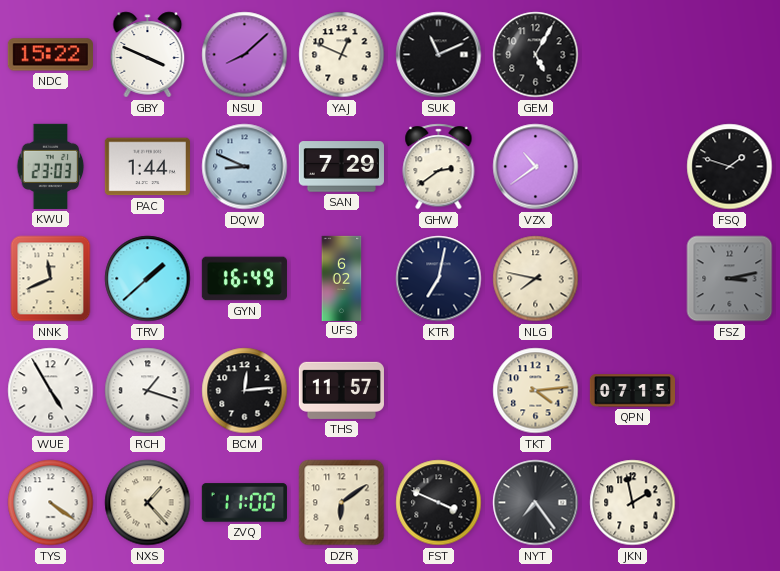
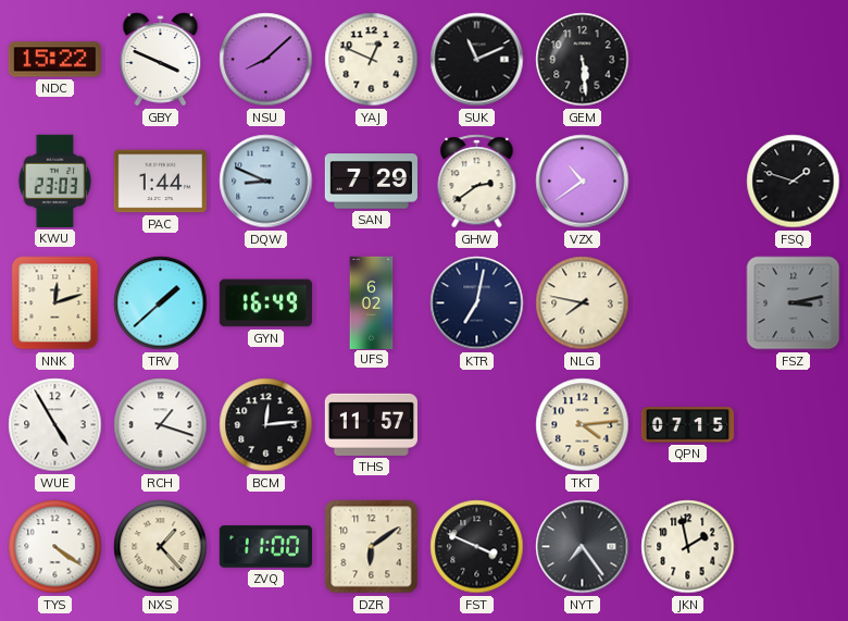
GEM: 5:05 -> 5:29
NNK: 11:41 -> 12:12
